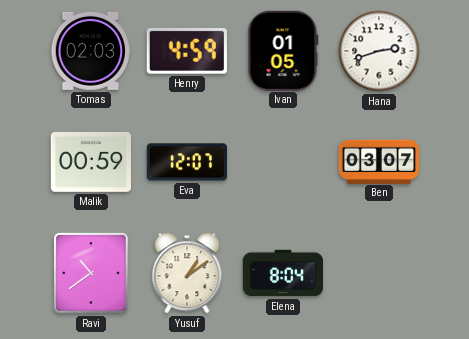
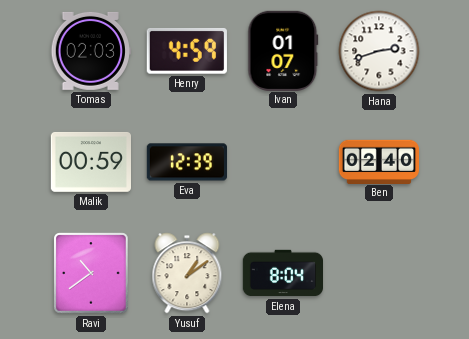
Ivan: 01:05 -> 01:07
Eva: 12:07 -> 12:39
Ben: 03:07 -> 02:40
